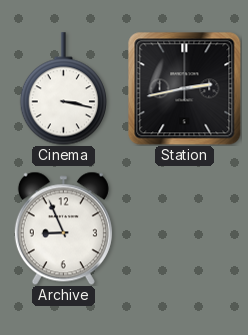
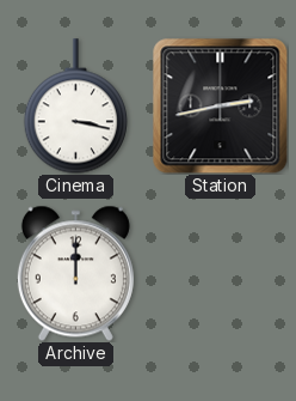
Archive: 8:56 -> 12:00
